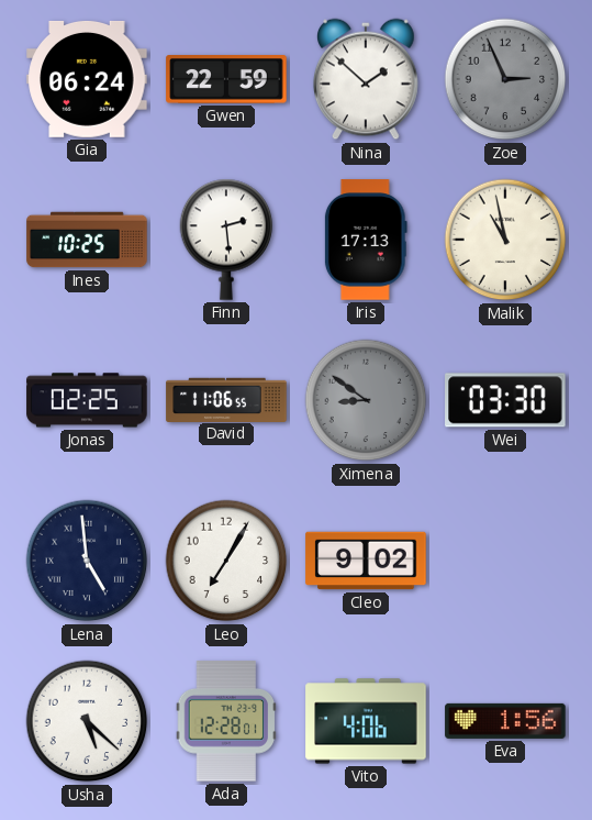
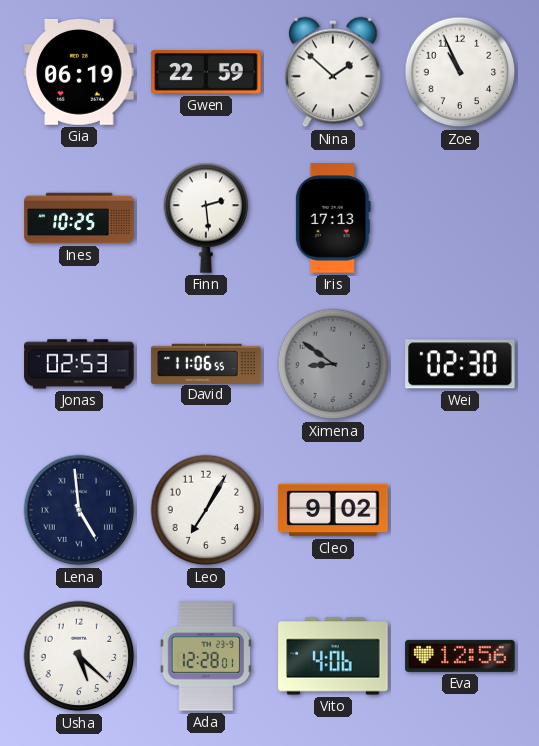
Gia: 06:24 -> 06:19
Zoe: 2:56 -> 10:56
Zoe dial: grey -> white
Malik: 10:58 -> none
Jonas: 02:25 -> 02:53
Wei: 03:30 -> 02:30
Eva: 1:56 -> 12:56
